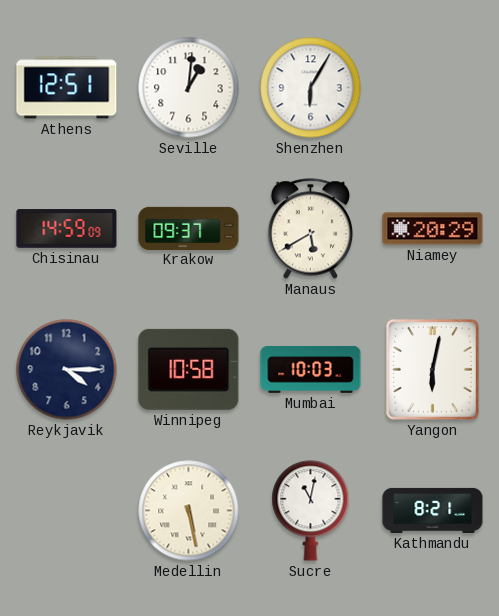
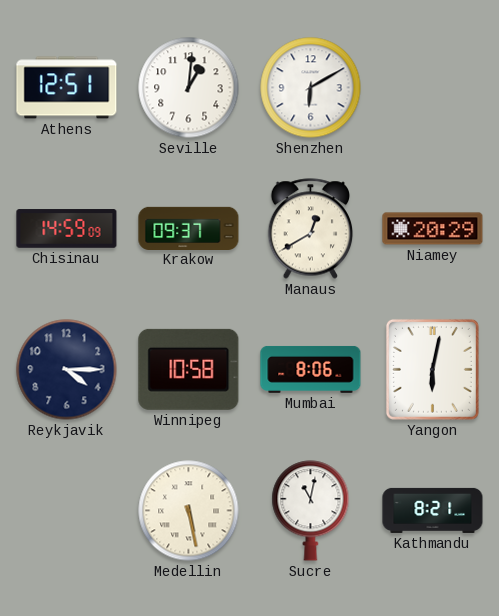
Shenzhen: 6:05 -> 6:10
Manaus: 5:40 -> 12:40
Mumbai: 10:03 -> 8:06
